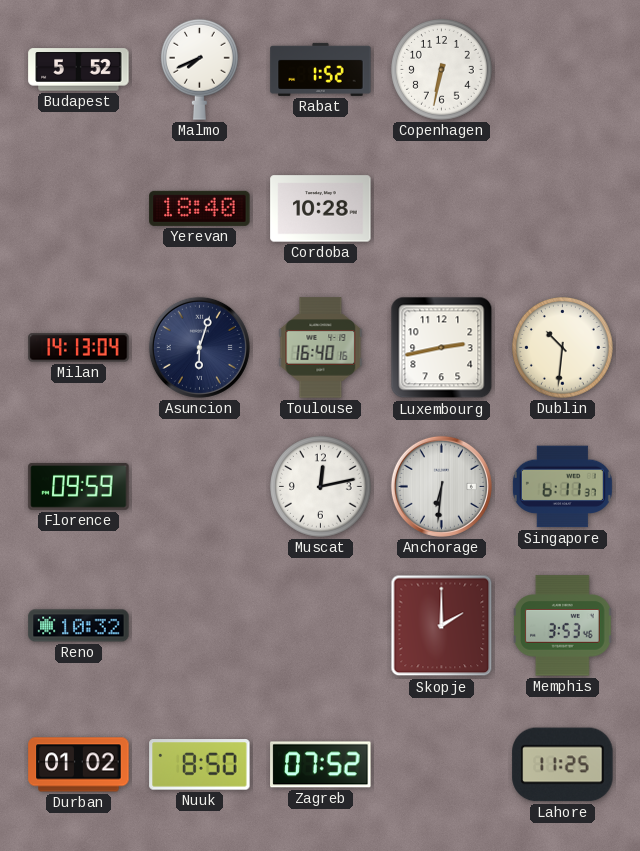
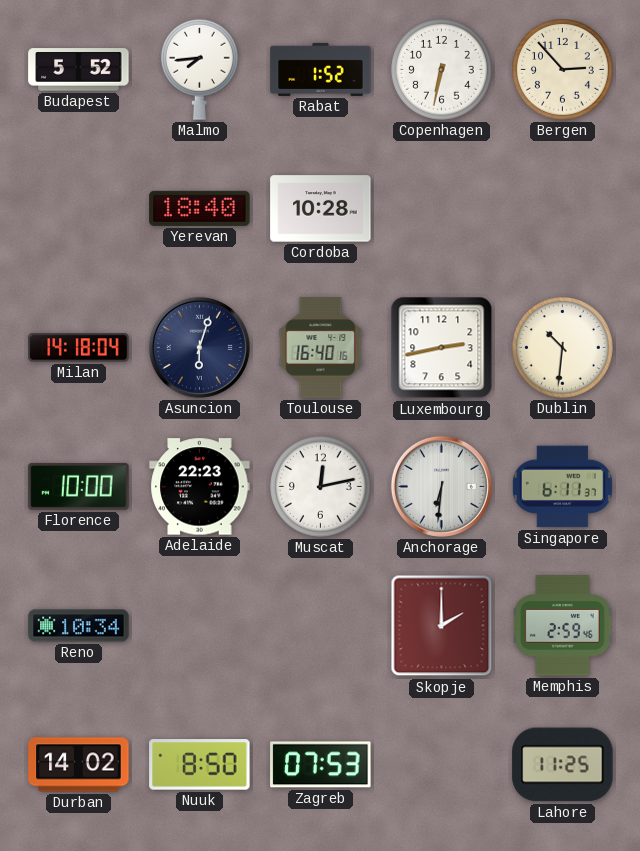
Malmo: 7:41 -> 7:44
Bergen: none -> 2:53
Milan: 14:13 -> 14:18
Florence: 09:59 -> 10:00
Adelaide: none -> 22:23
Reno: 10:32 -> 10:34
Memphis: 3:53 -> 2:59
Durban: 01:02 -> 14:02
Zagreb: 07:52 -> 07:53
